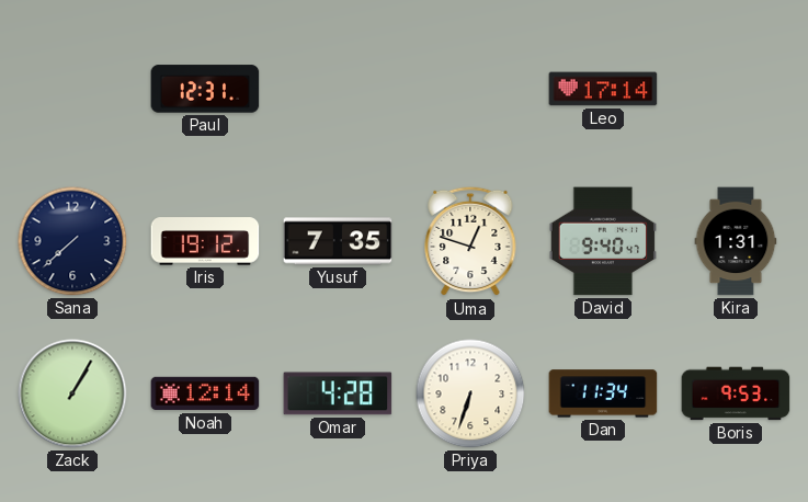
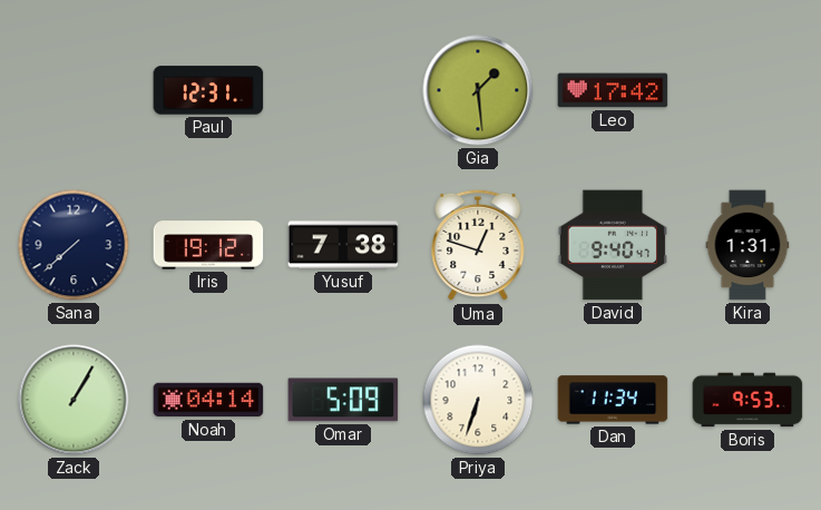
Gia: none -> 1:29
Leo: 17:14 -> 17:42
Yusuf: 7:35 -> 7:38
Noah: 12:14 -> 04:14
Omar: 4:28 -> 5:09
